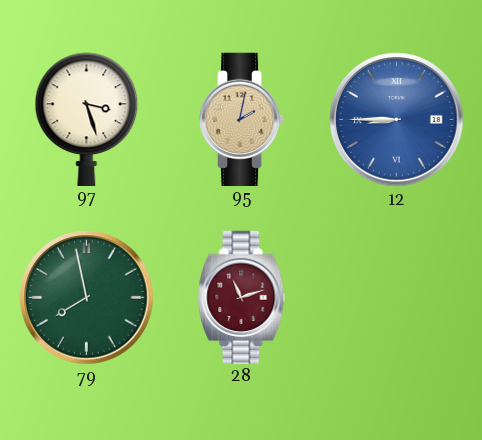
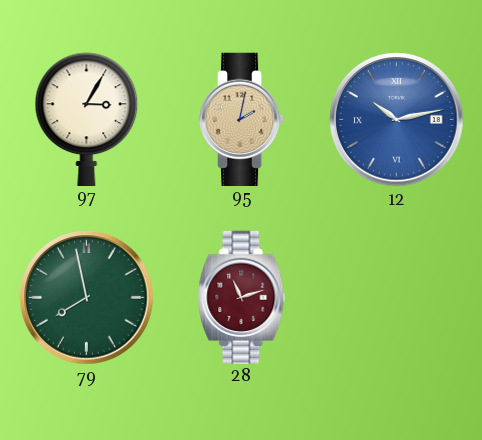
97: 3:27 -> 3:05
12: 8:45 -> 10:13
